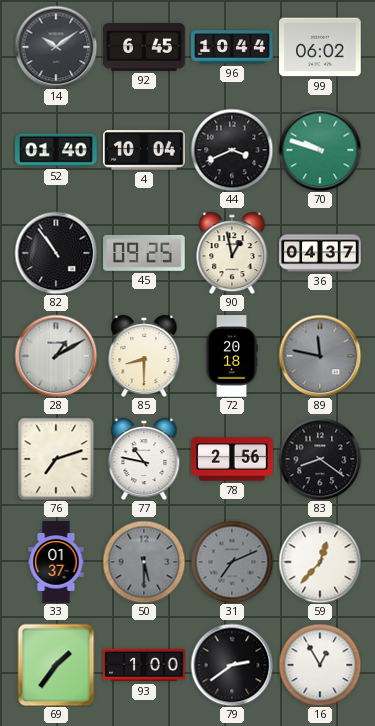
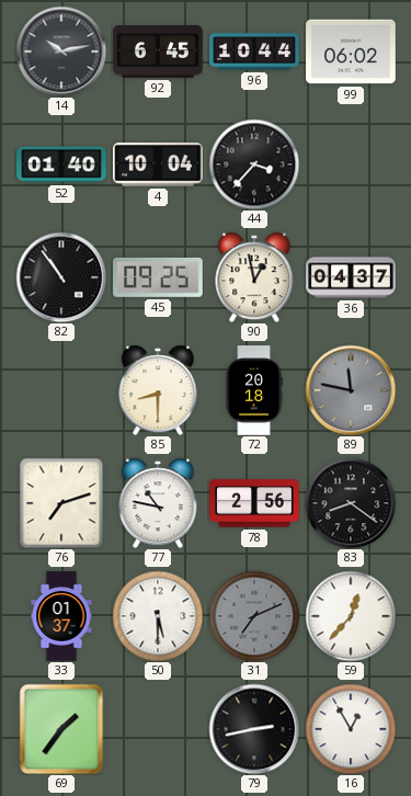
14: 10:09 -> 10:13
44: 3:41 -> 3:37
70: 9:48 -> none
28: 1:10 -> none
50 dial: grey -> white
93: 1:00 -> none
79: 2:39 -> 2:43
